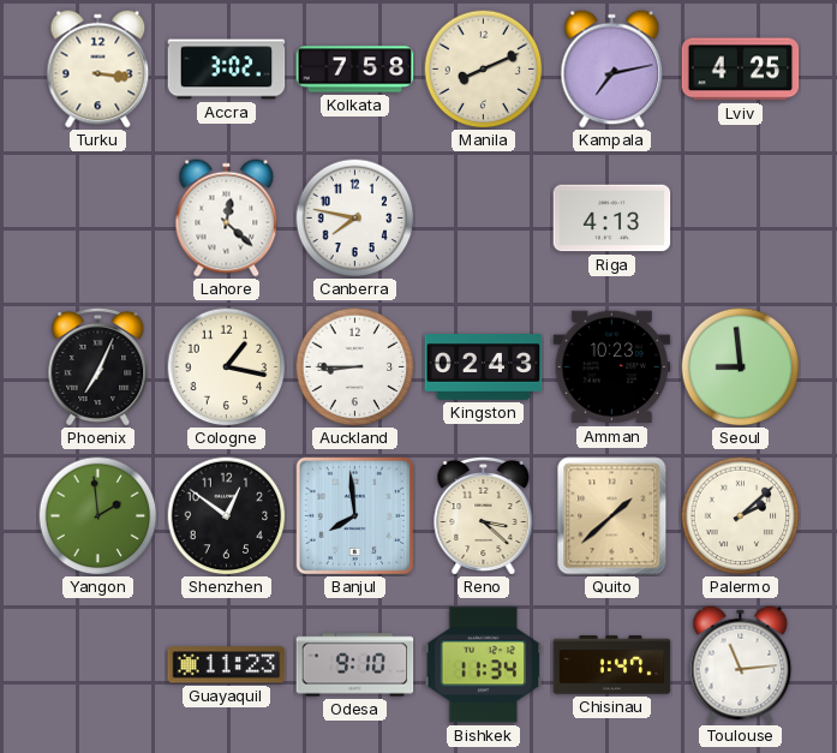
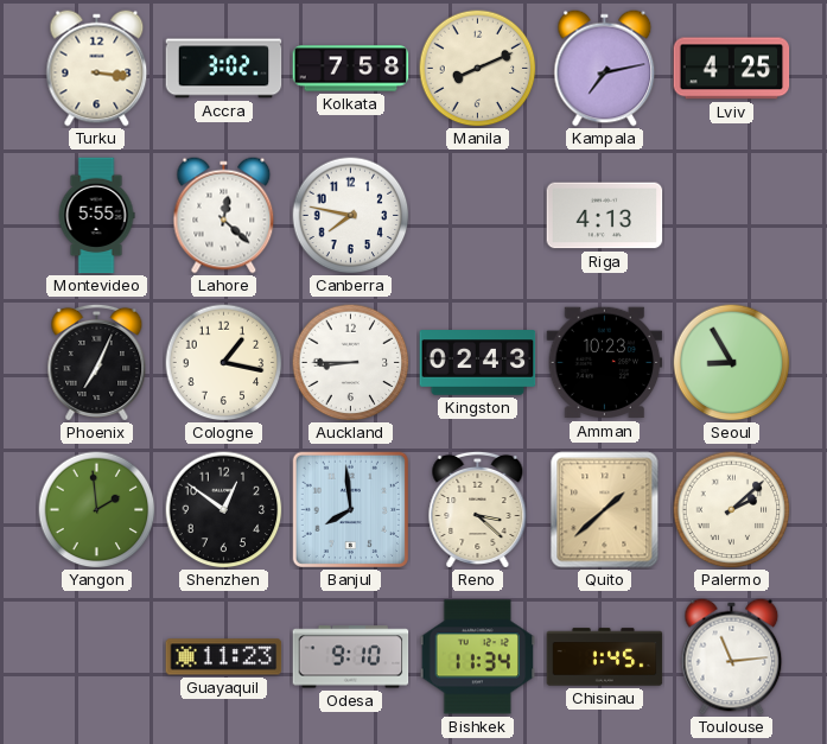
Montevideo: none -> 5:55
Seoul: 8:59 -> 8:55
Chisinau: 1:47 -> 1:45
